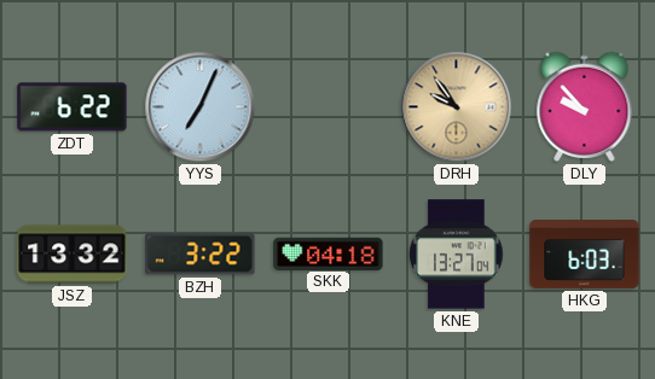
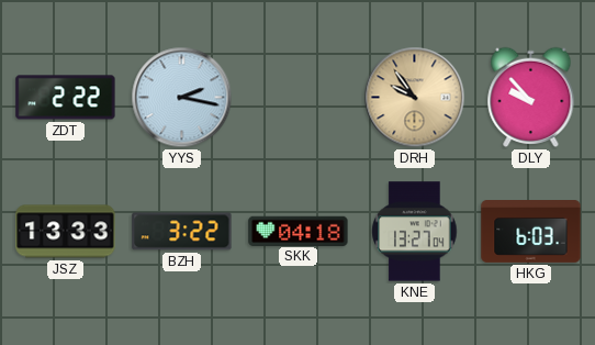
ZDT: 6:22 -> 2:22
YYS: 7:04 -> 2:17
JSZ: 13:32 -> 13:33
